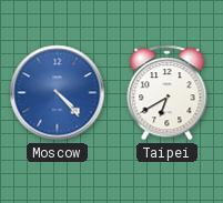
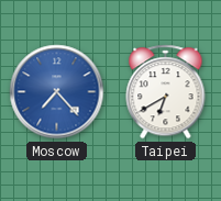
Moscow: 4:23 -> 7:23
